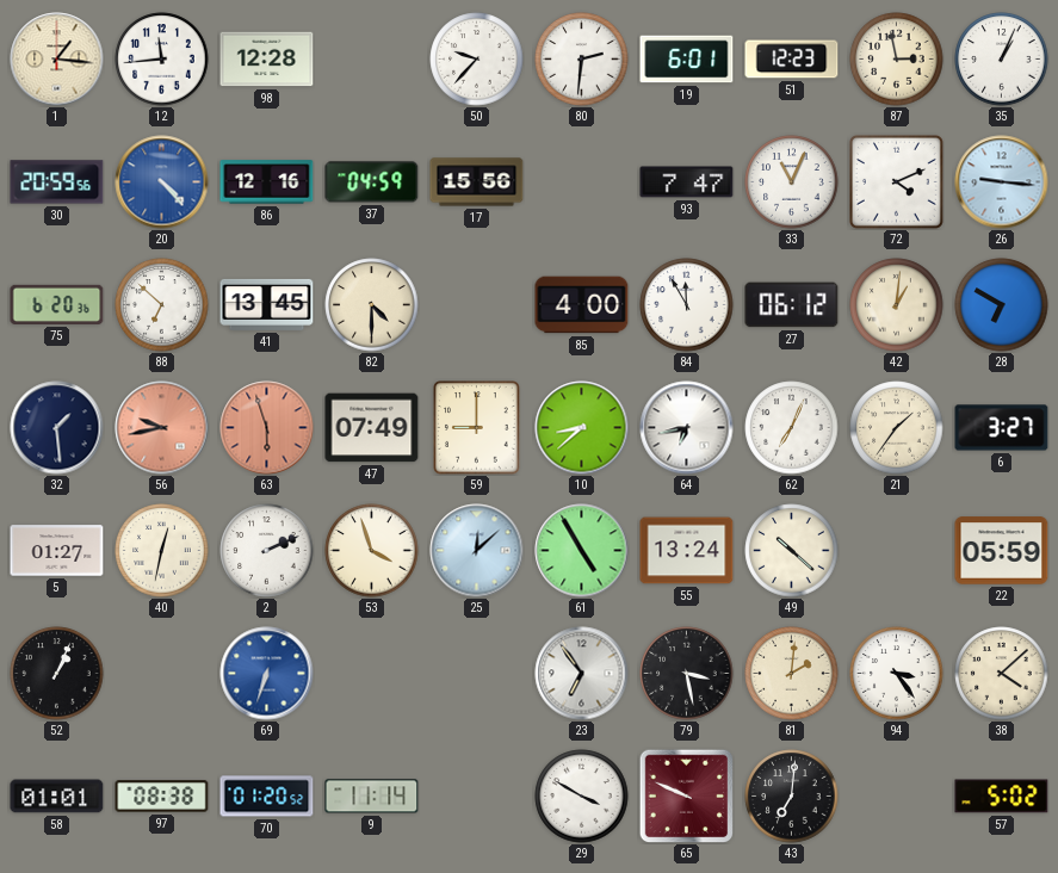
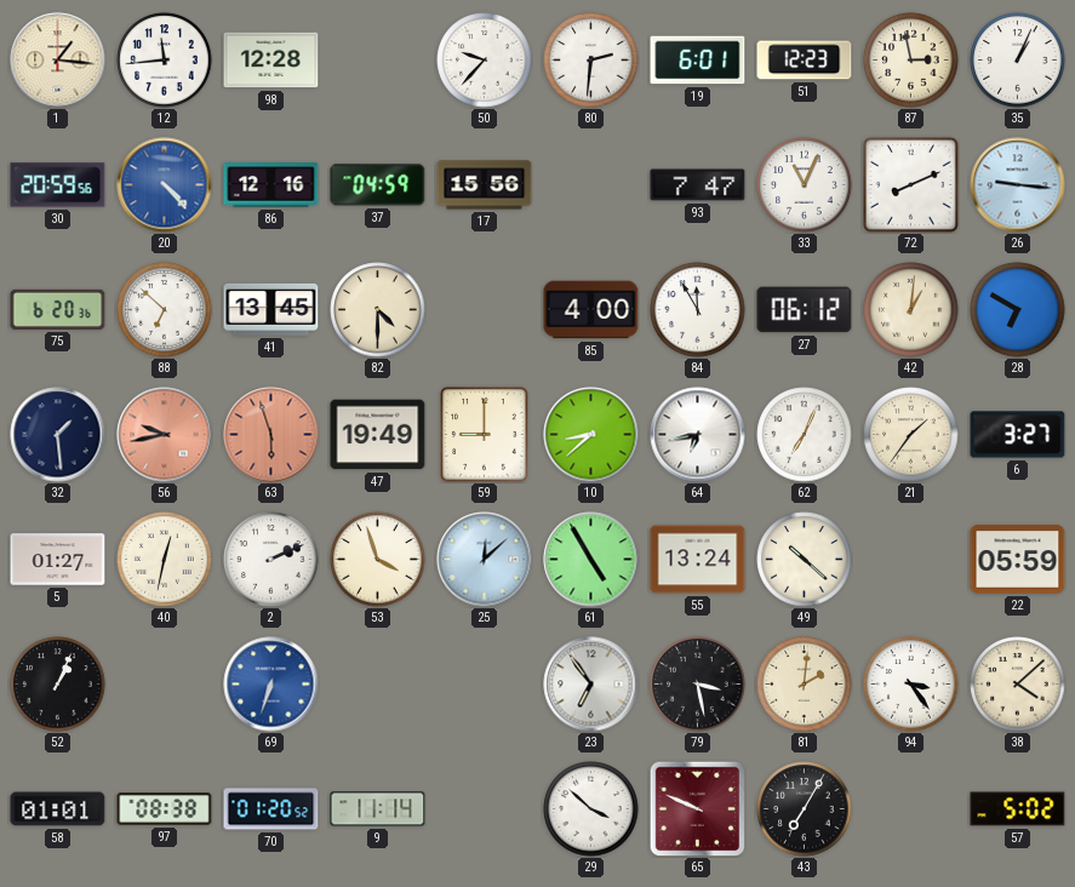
72: 4:11 -> 8:11
47: 07:49 -> 19:49
29: 3:50 -> 3:52
43: 7:01 -> 7:05
